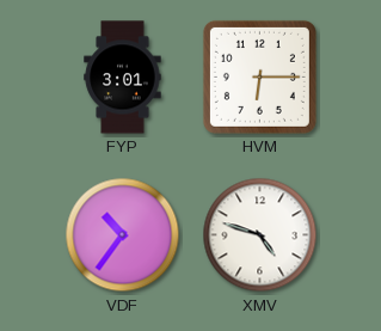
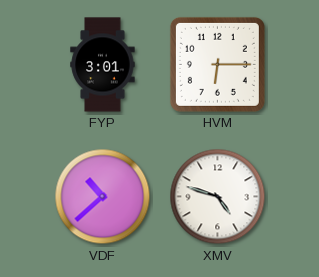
VDF: 10:36 -> 10:38
